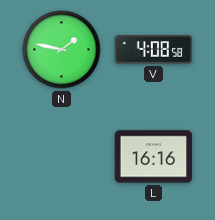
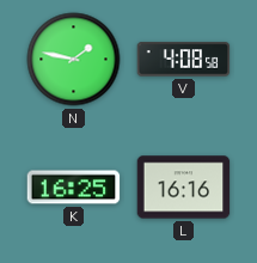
K: none -> 16:25
